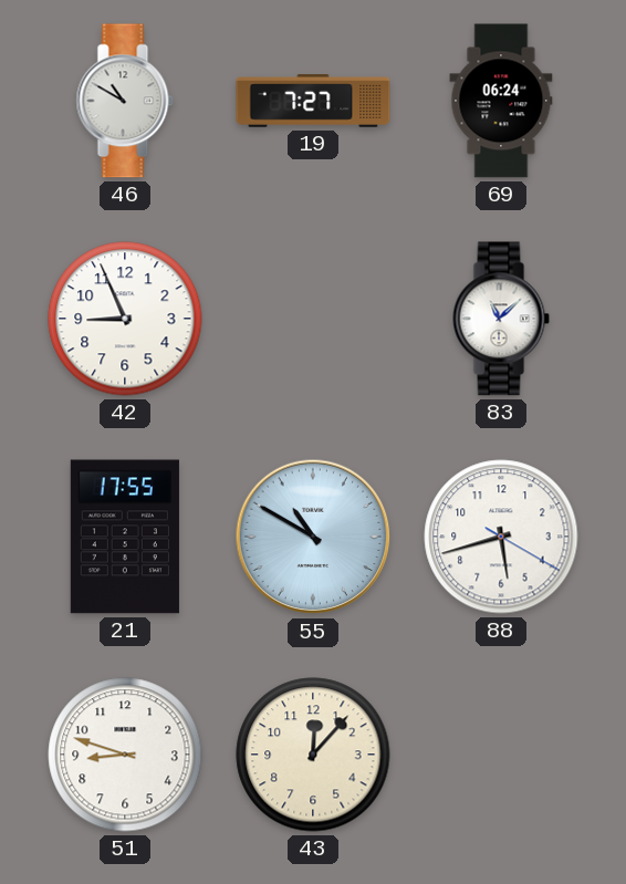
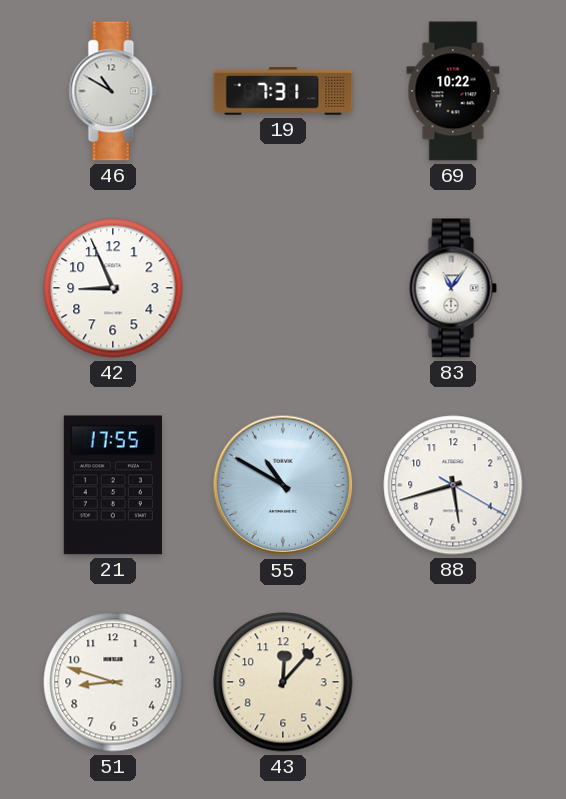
19: 7:27 -> 7:31
69: 06:24 -> 10:22
83: 11:08 -> 11:06
